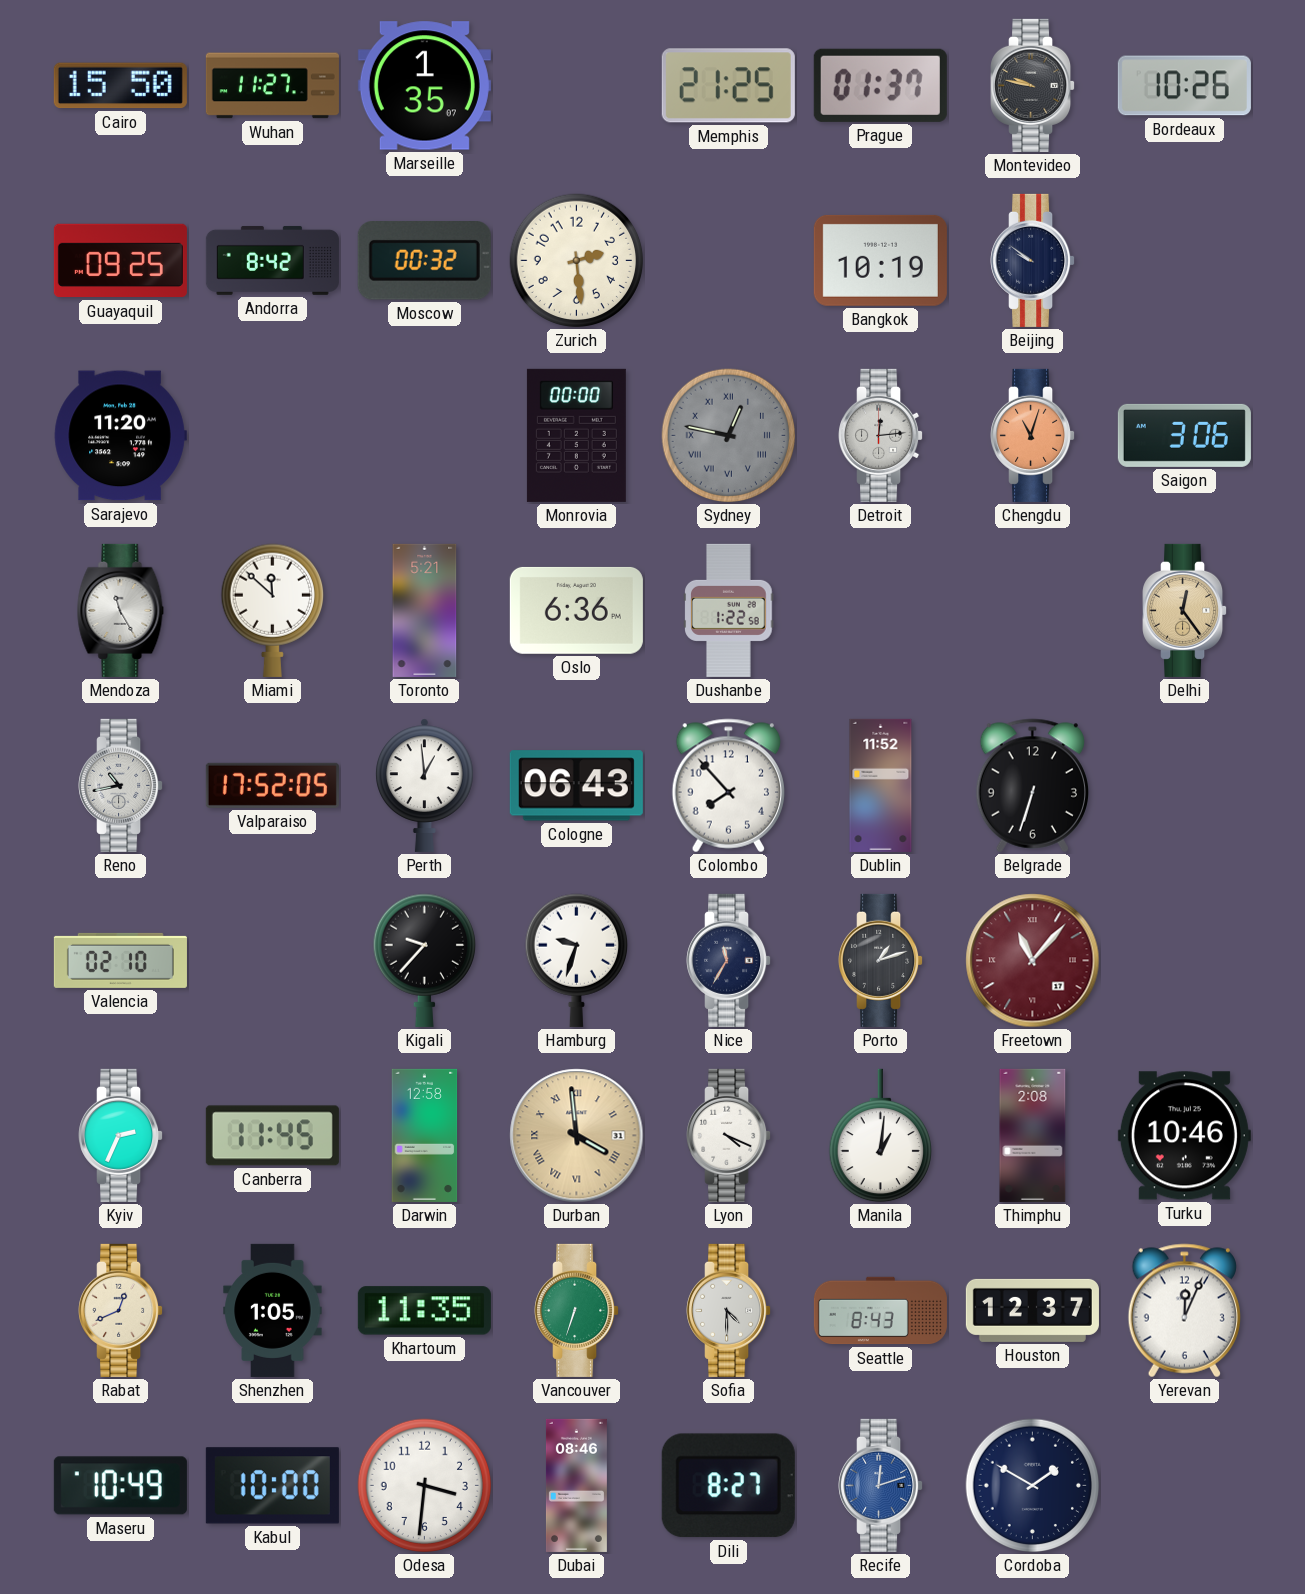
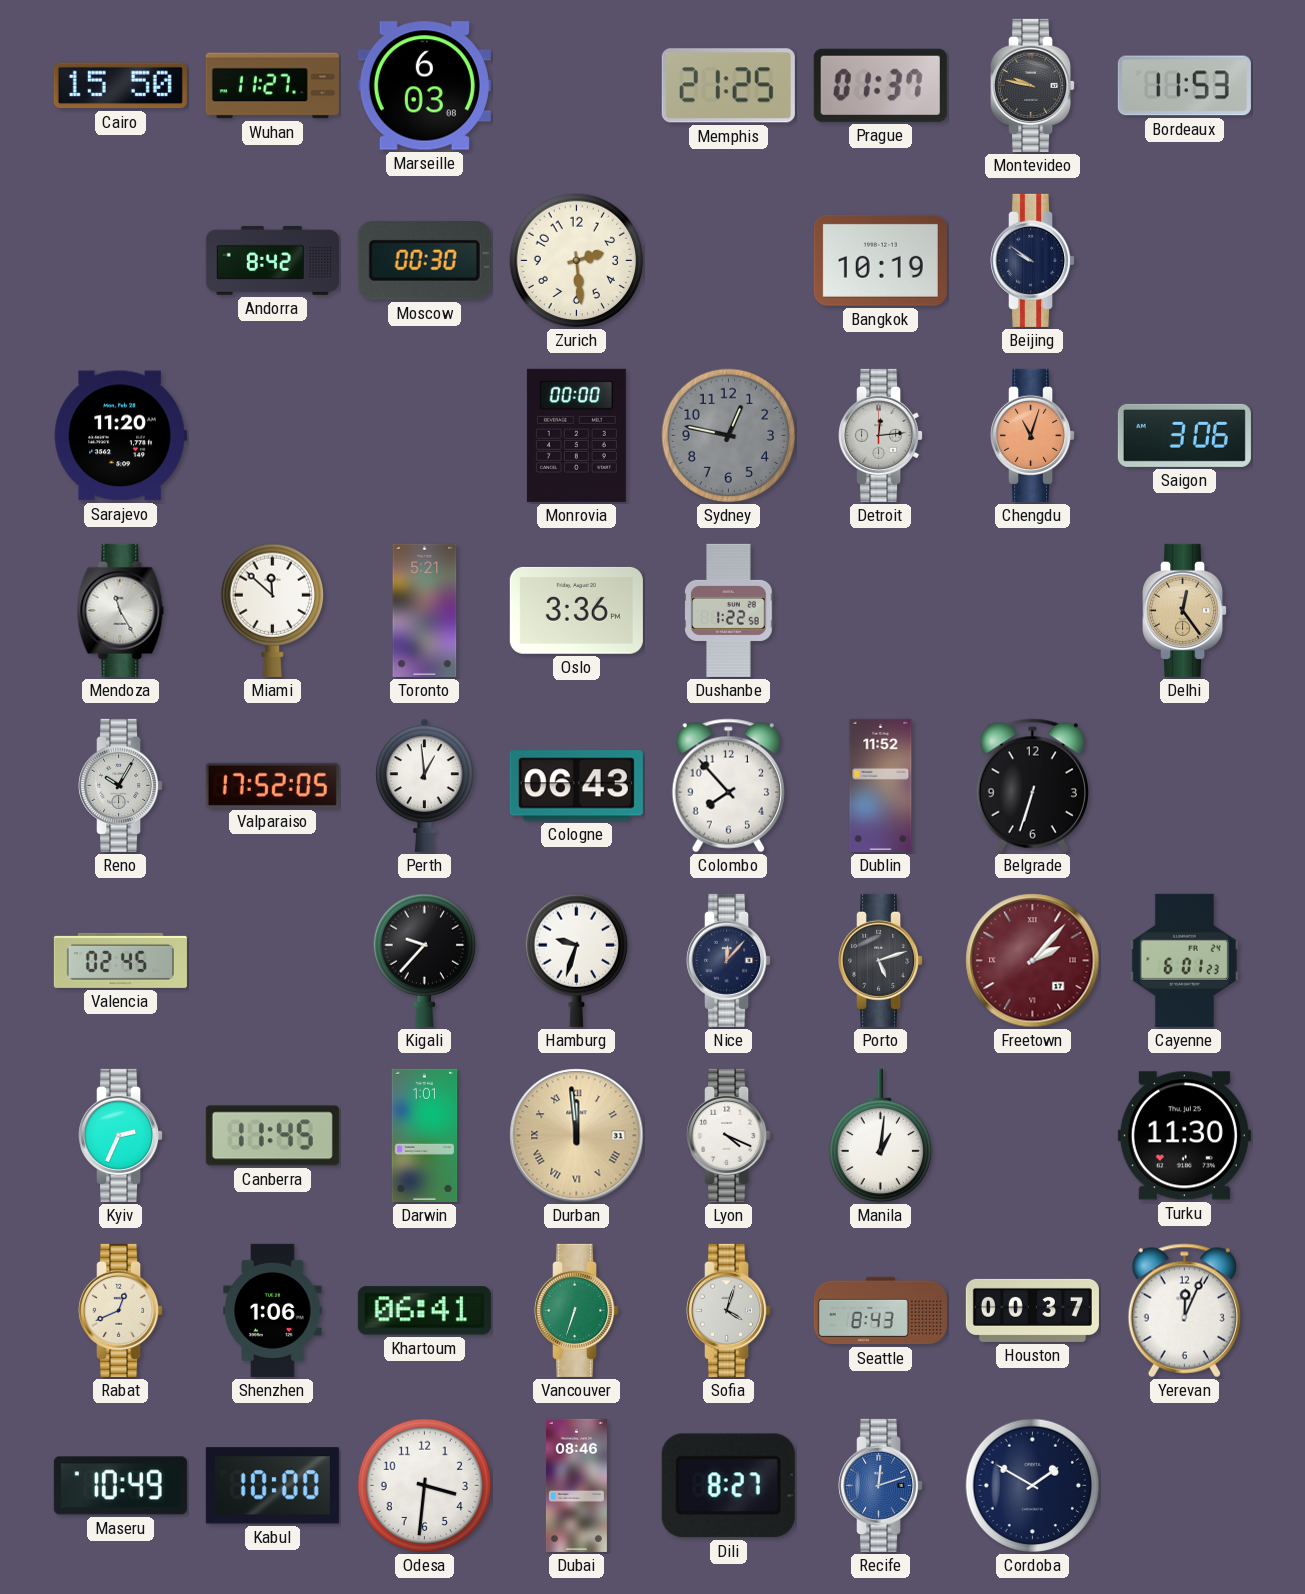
Marseille: 1:35 -> 6:03
Bordeaux: 10:26 -> 11:53
Guayaquil: 09:25 -> none
Moscow: 00:32 -> 00:30
Sydney numerals: Roman -> Arabic
Oslo: 6:36 -> 3:36
Reno: 10:43 -> 10:05
Valencia: 02:10 -> 02:45
Nice: 11:35 -> 12:07
Porto: 1:12 -> 5:12
Freetown: 11:07 -> 2:07
Cayenne: none -> 6:01
Darwin: 12:58 -> 1:01
Durban: 3:59 -> 11:59
Thimphu: 2:08 -> none
Turku: 10:46 -> 11:30
Shenzhen: 1:05 -> 1:06
Khartoum: 11:35 -> 06:41
Sofia: 4:30 -> 4:03
Houston: 12:37 -> 00:37
